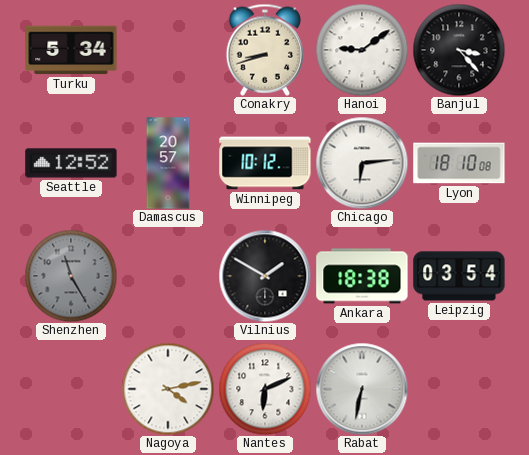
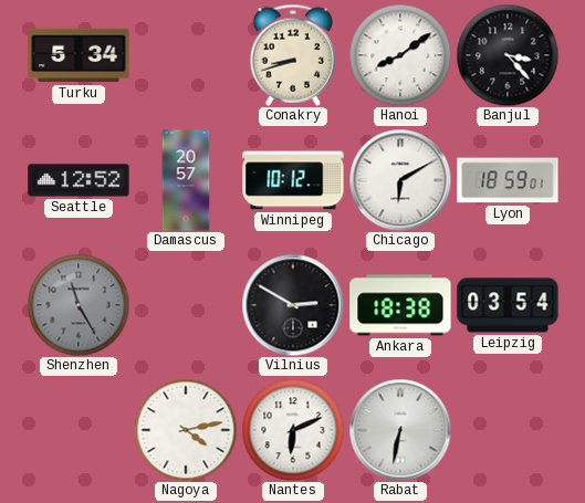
Hanoi: 9:09 -> 8:09
Chicago: 6:14 -> 6:10
Lyon: 18:10 -> 18:59
Vilnius: 1:50 -> 2:50
